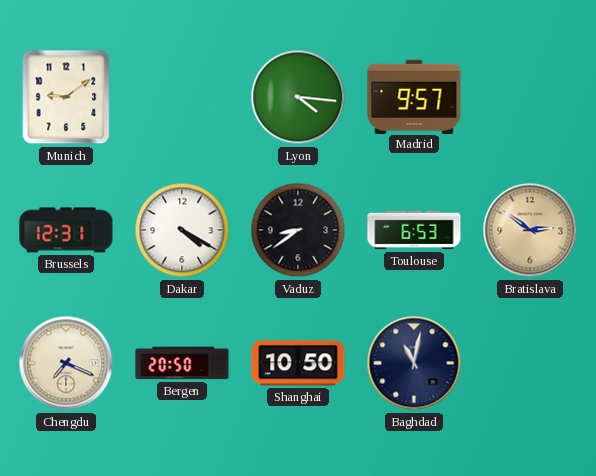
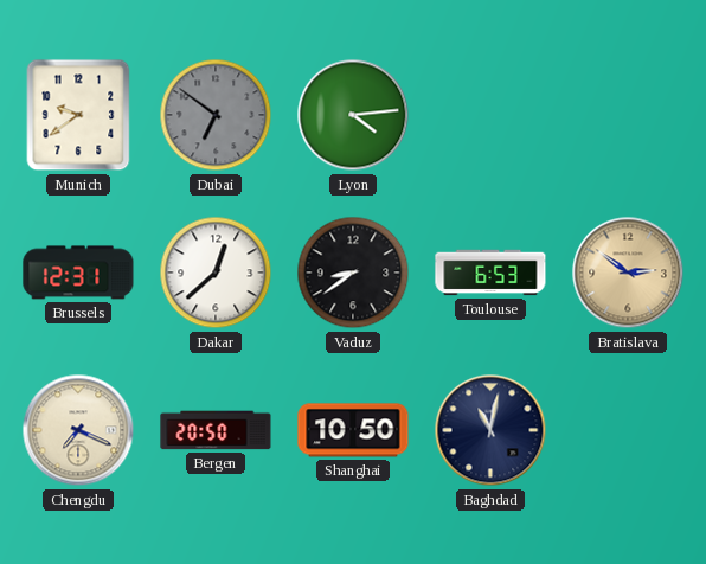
Munich: 9:09 -> 9:39
Dubai: none -> 6:51
Lyon: 4:16 -> 4:14
Madrid: 9:57 -> none
Dakar: 4:20 -> 12:38
